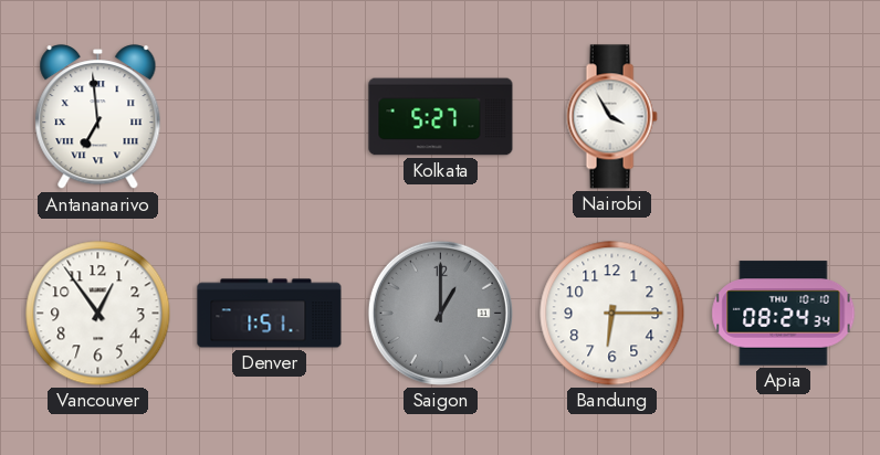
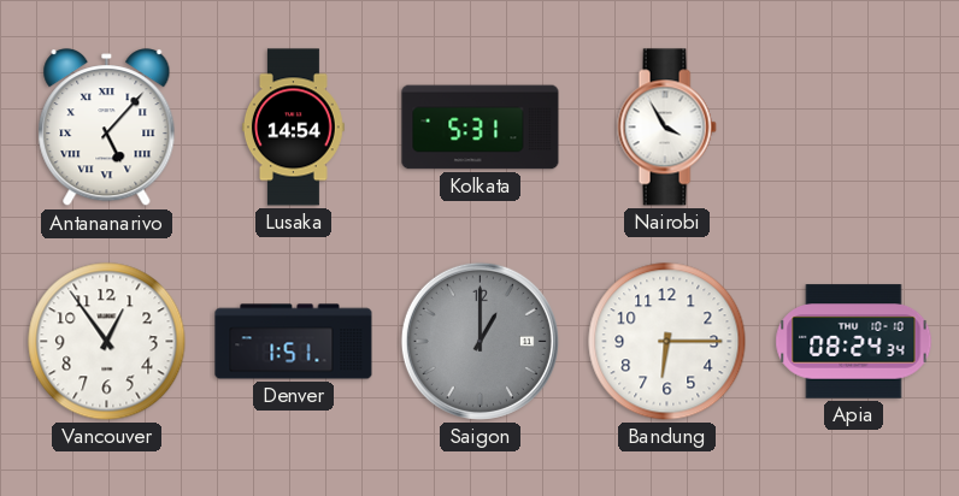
Antananarivo: 6:59 -> 5:07
Lusaka: none -> 14:54
Kolkata: 5:27 -> 5:31
